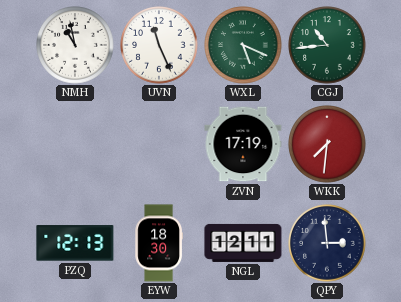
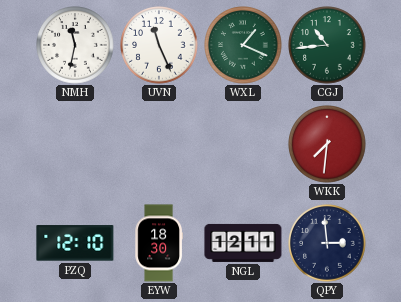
NMH: 10:58 -> 11:32
WXL: 5:19 -> 1:19
ZVN: 17:19 -> none
PZQ: 12:13 -> 12:10
